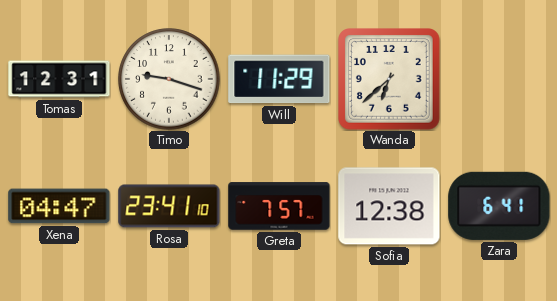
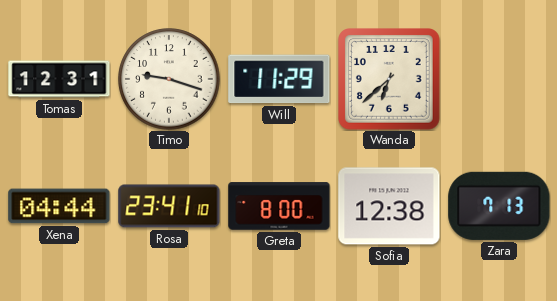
Xena: 04:47 -> 04:44
Greta: 7:57 -> 8:00
Zara: 6:41 -> 7:13
